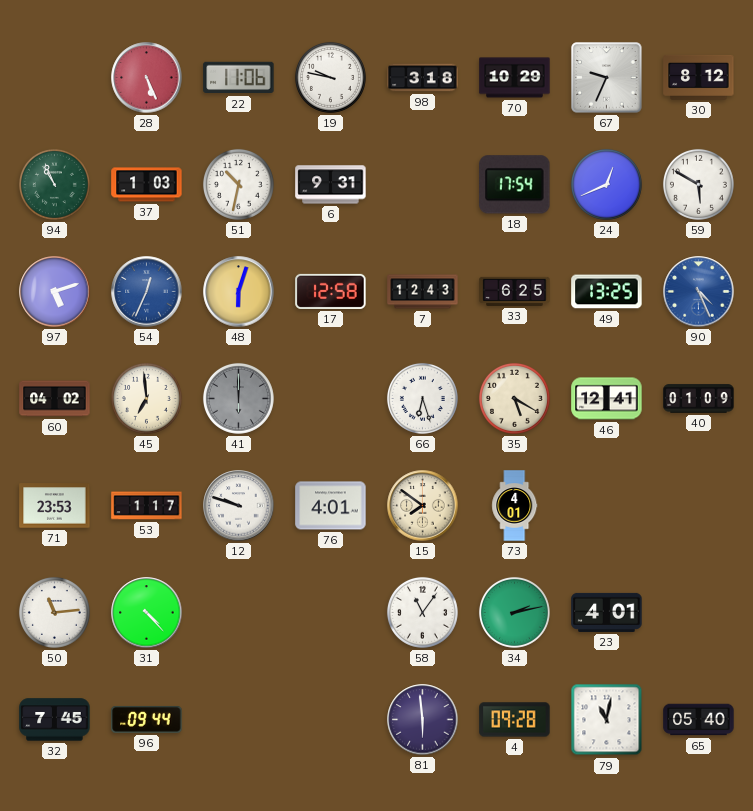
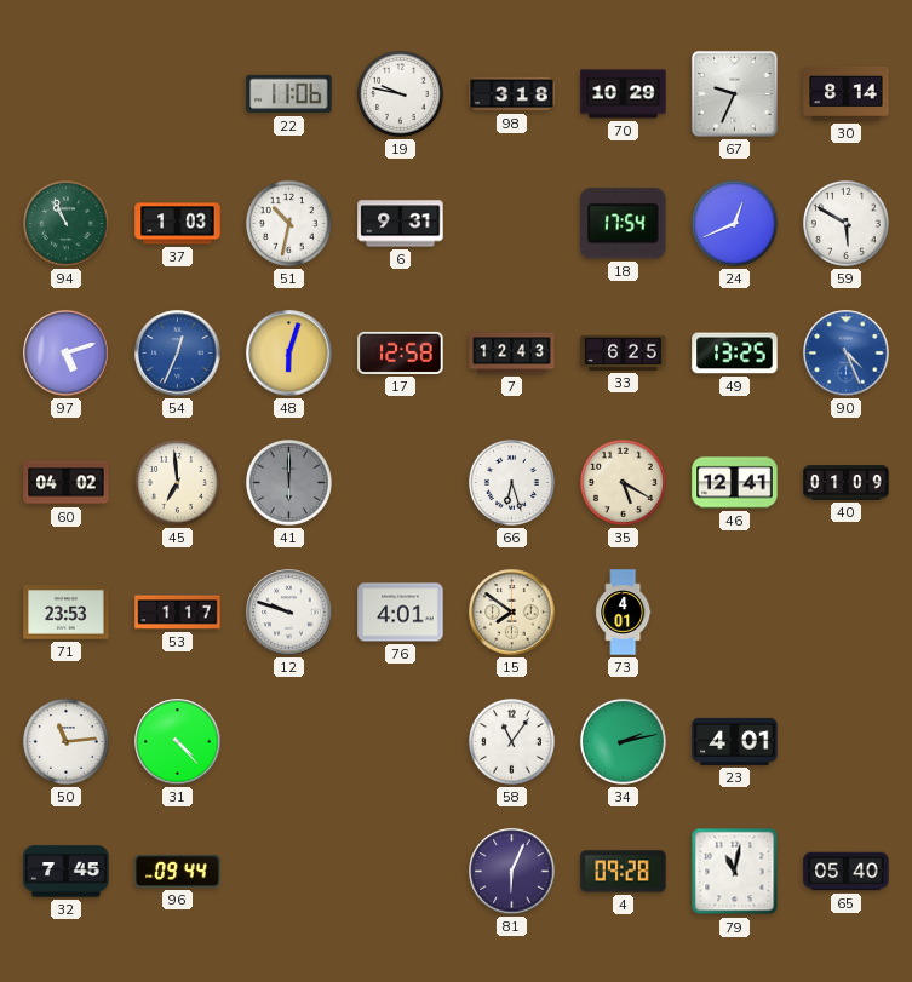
28: 5:26 -> none
30: 8:12 -> 8:14
81: 5:59 -> 6:04
